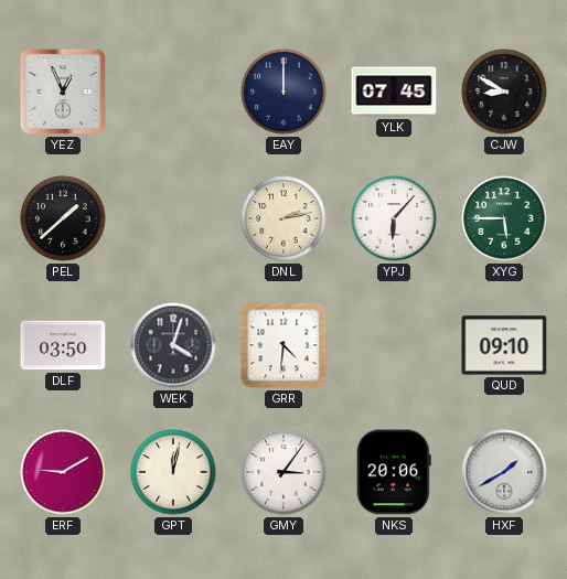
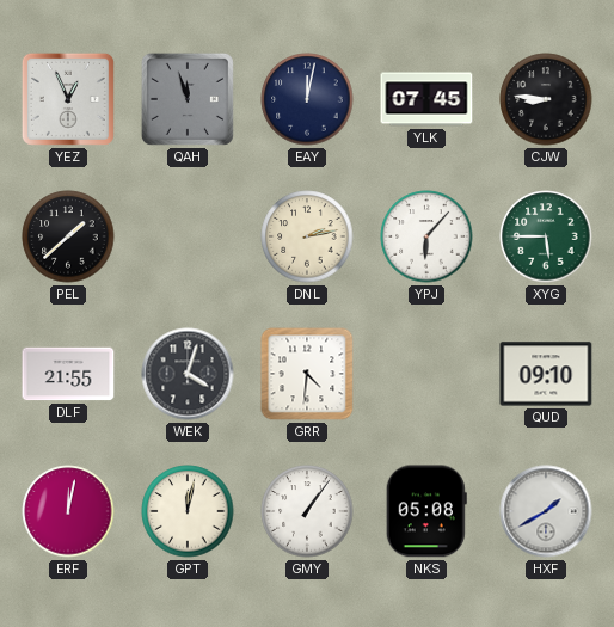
QAH: none -> 11:57
EAY: 12:00 -> 12:02
CJW: 8:50 -> 8:46
DLF: 03:50 -> 21:55
ERF: 9:10 -> 12:02
GMY: 3:06 -> 1:06
NKS: 20:06 -> 05:08
